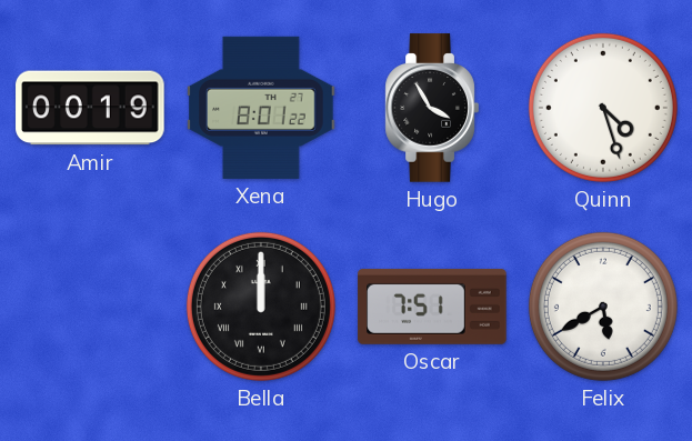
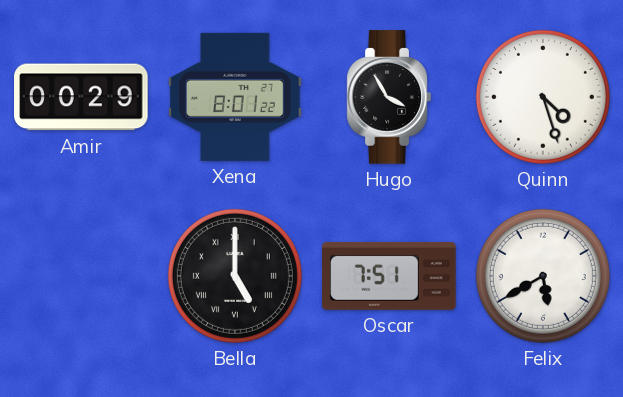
Amir: 00:19 -> 00:29
Bella: 12:00 -> 5:00
